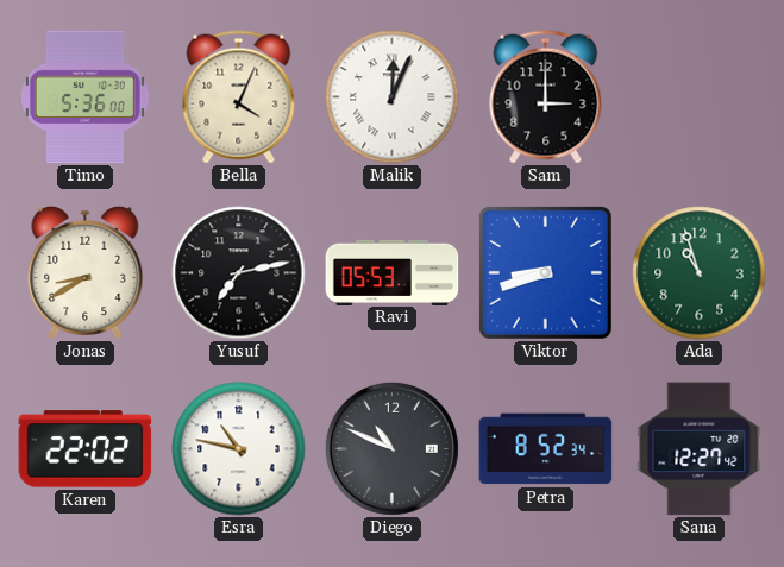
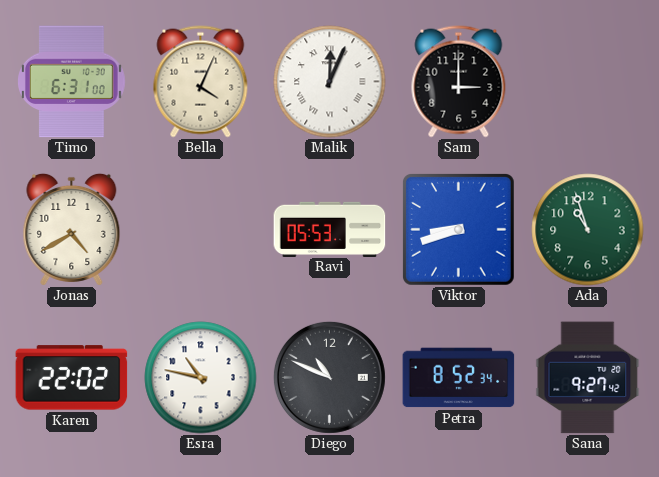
Timo: 5:36 -> 6:31
Jonas: 8:40 -> 4:40
Yusuf: 7:13 -> none
Sana: 12:27 -> 9:27
